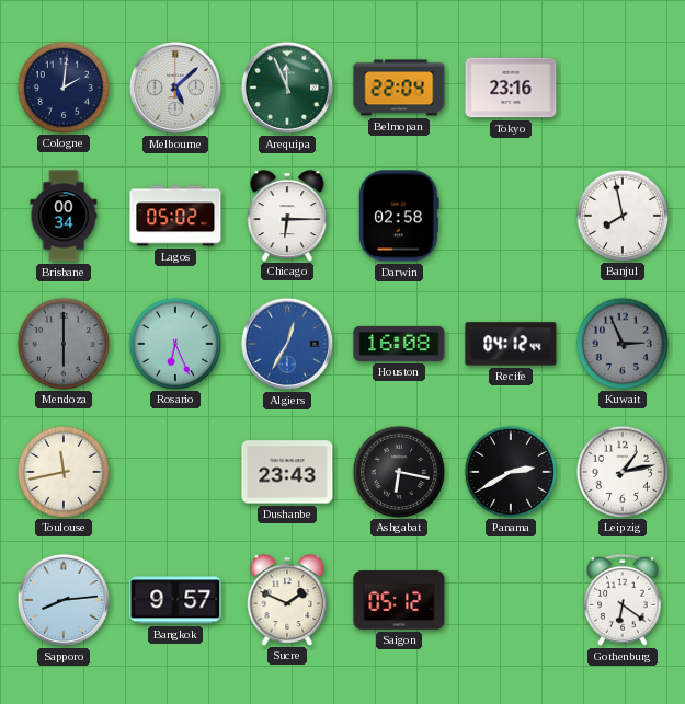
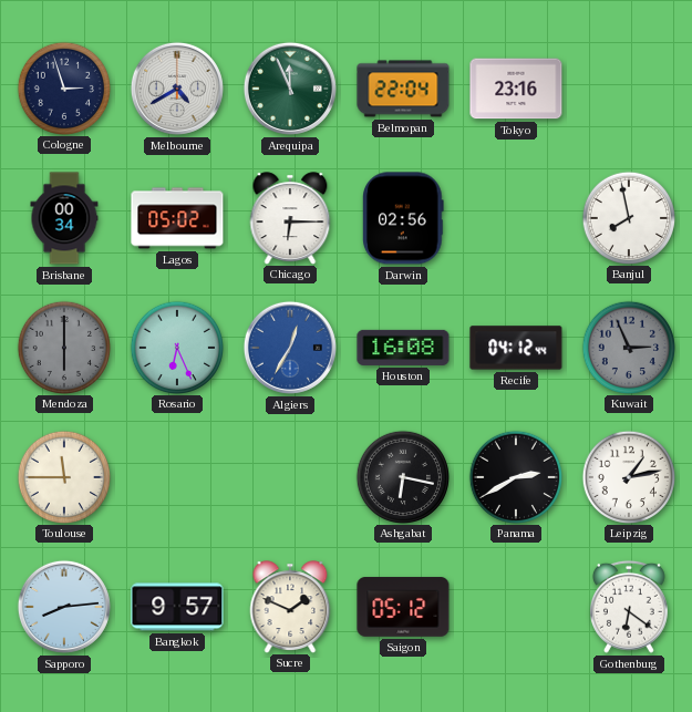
Cologne: 2:01 -> 2:57
Melbourne: 5:08 -> 4:40
Darwin: 02:58 -> 02:56
Toulouse: 11:43 -> 11:45
Dushanbe: 23:43 -> none
